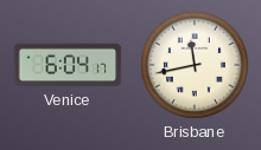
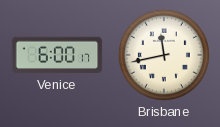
Venice: 6:04 -> 6:00
